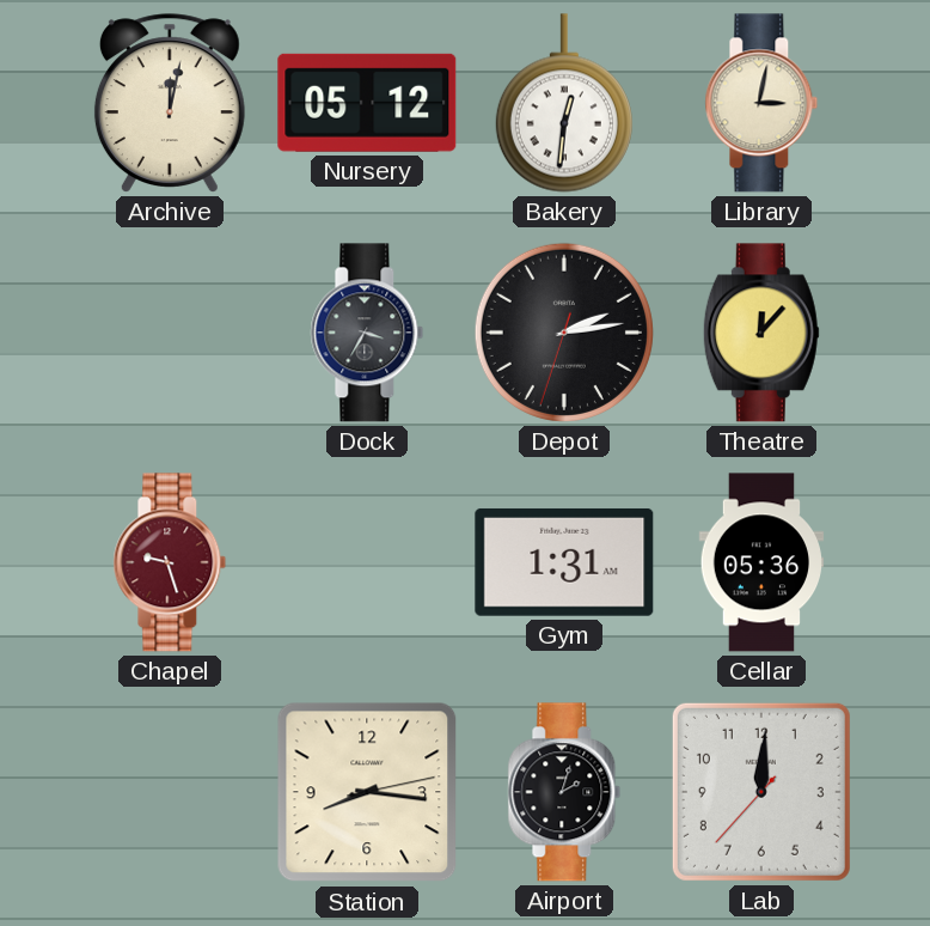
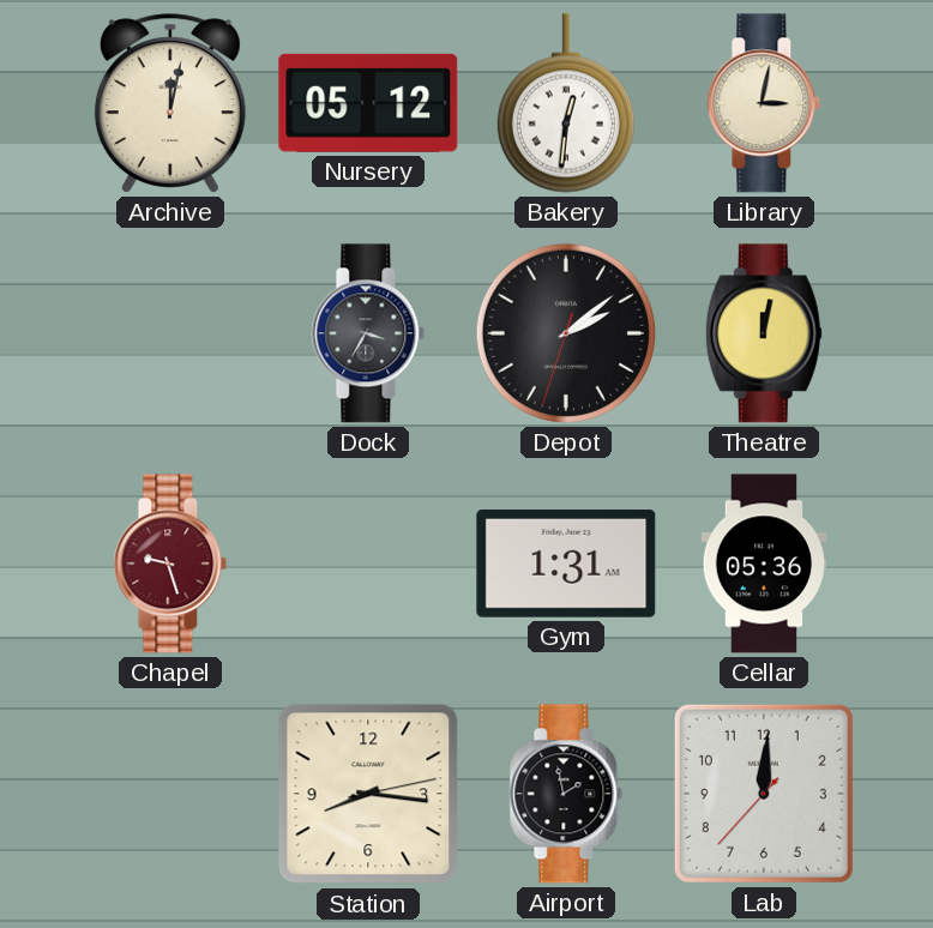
Depot: 2:13 -> 2:08
Theatre: 12:07 -> 12:02
Airport: 2:03 -> 1:58
